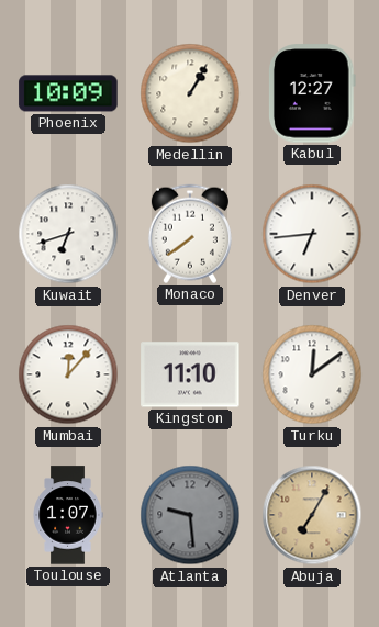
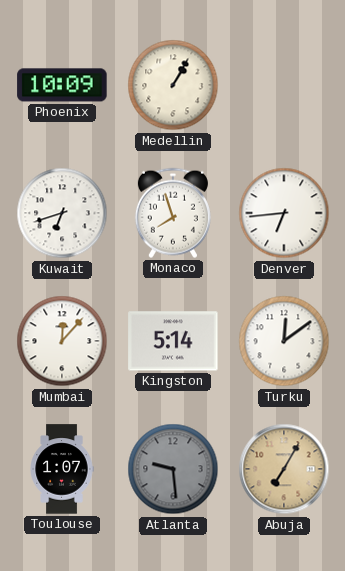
Kabul: 12:27 -> none
Monaco: 7:39 -> 7:57
Kingston: 11:10 -> 5:14
